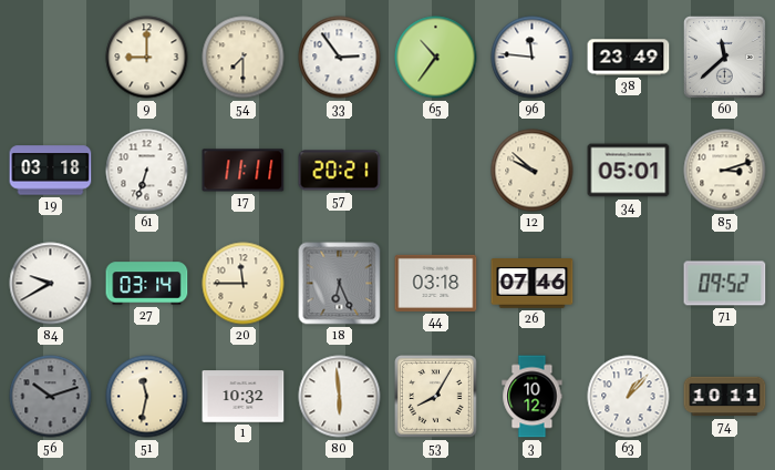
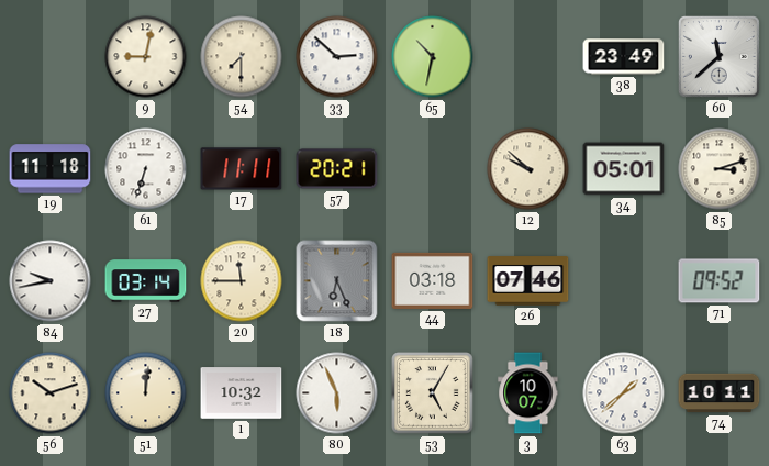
9: 9:00 -> 9:02
33: 2:54 -> 2:52
65: 10:36 -> 10:32
96: 11:46 -> none
19: 03:18 -> 11:18
84: 9:40 -> 9:43
56 dial: grey -> cream
51: 11:32 -> 12:01
80: 5:59 -> 5:56
53: 8:05 -> 5:05
3: 10:12 -> 10:07
63: 1:07 -> 1:38
